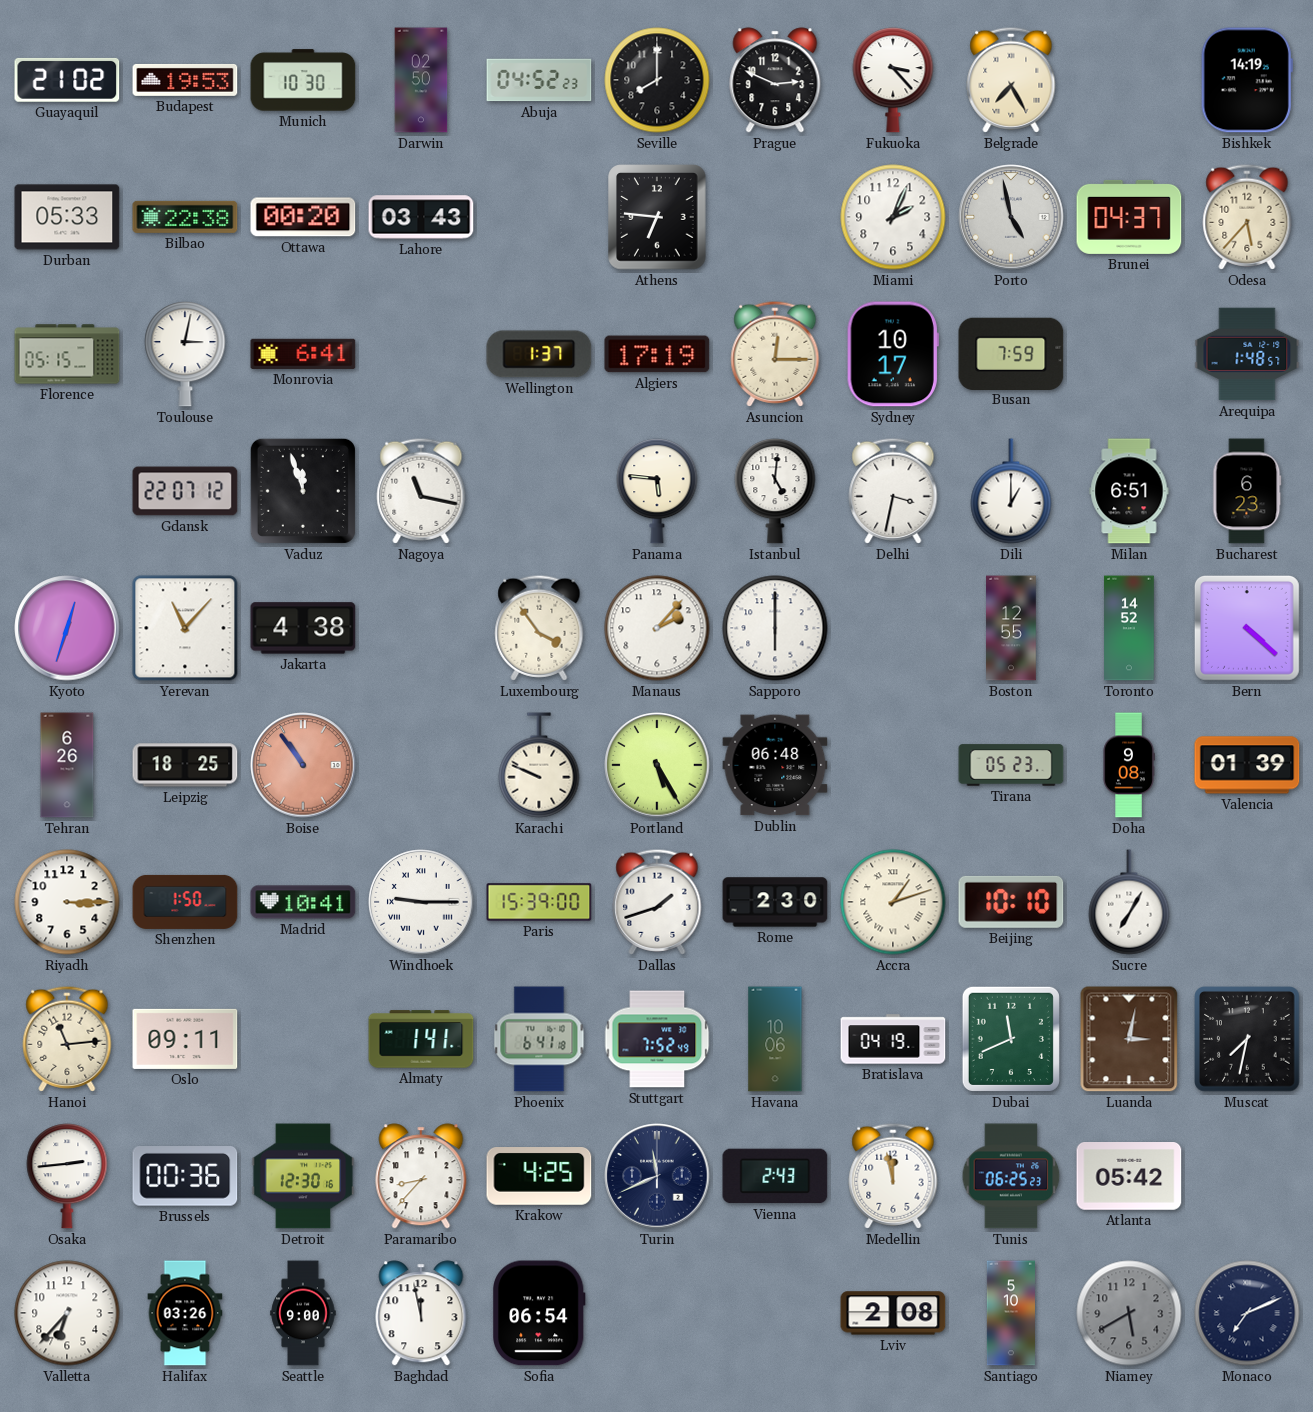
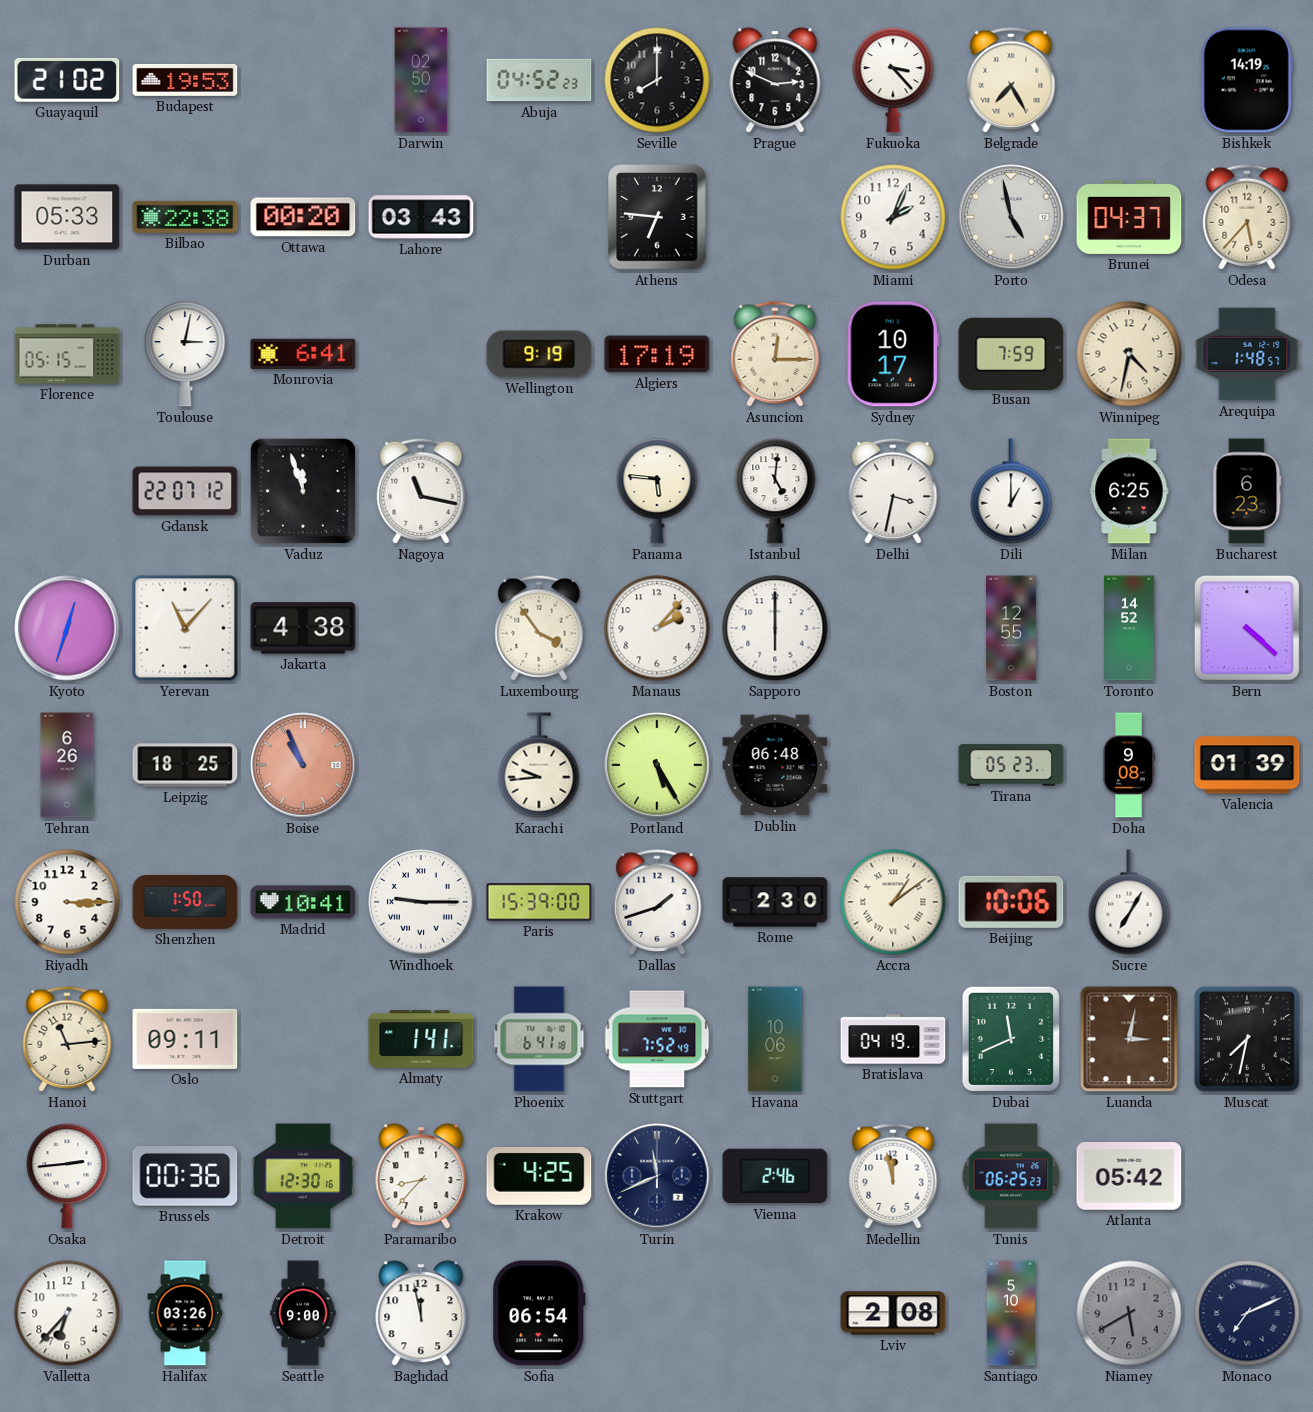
Munich: 10:30 -> none
Wellington: 1:37 -> 9:19
Winnipeg: none -> 4:32
Milan: 6:51 -> 6:25
Boise: 10:54 -> 10:56
Karachi: 9:49 -> 9:44
Accra: 1:12 -> 1:09
Beijing: 10:10 -> 10:06
Vienna: 2:43 -> 2:46
